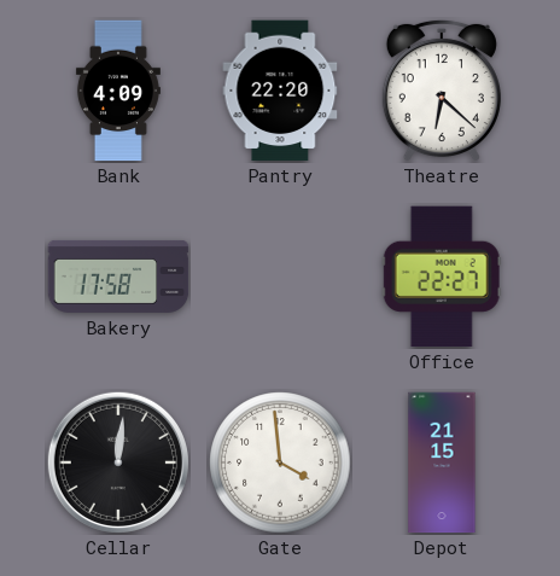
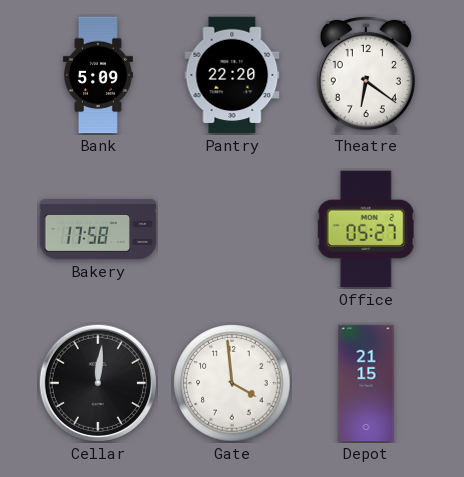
Bank: 4:09 -> 5:09
Theatre: 6:22 -> 6:21
Office: 22:27 -> 05:27
